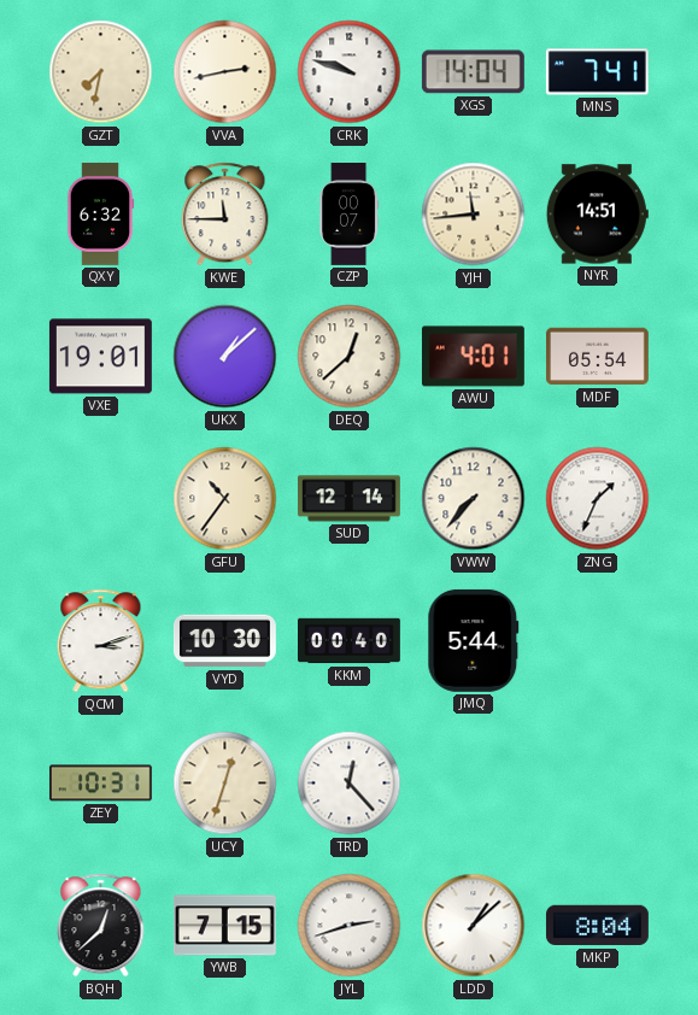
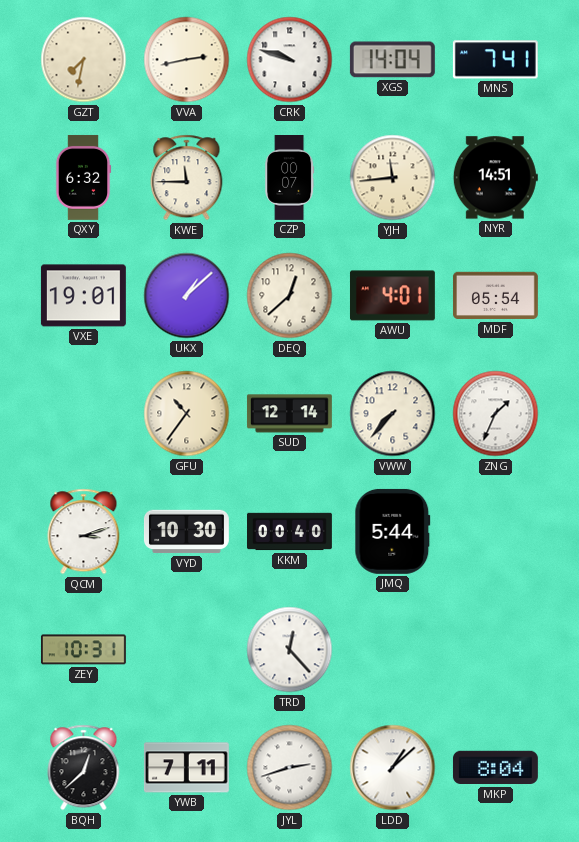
UCY: 12:33 -> none
YWB: 7:15 -> 7:11
